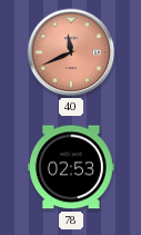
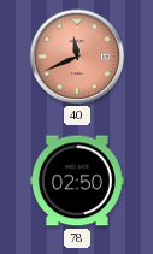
78: 02:53 -> 02:50
